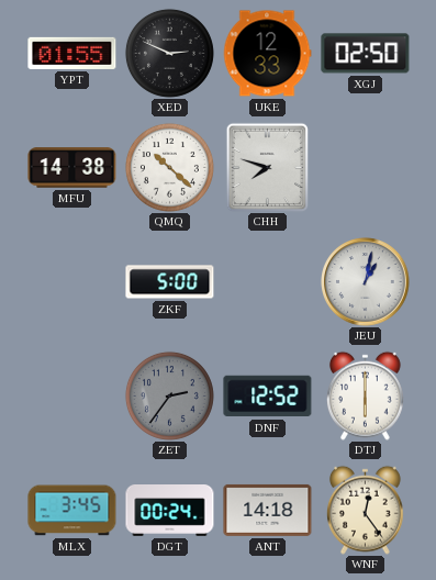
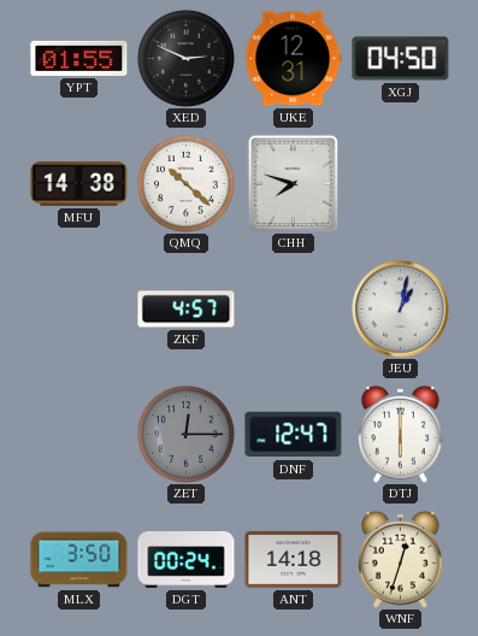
UKE: 12:33 -> 12:31
XGJ: 02:50 -> 04:50
ZKF: 5:00 -> 4:57
ZET: 2:36 -> 12:15
DNF: 12:52 -> 12:47
MLX: 3:45 -> 3:50
WNF: 12:24 -> 12:33
